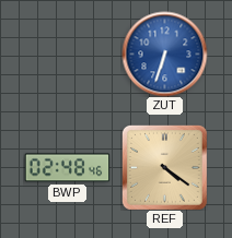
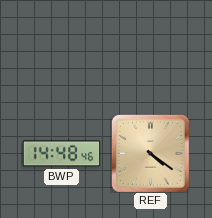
ZUT: 6:33 -> none
BWP: 02:48 -> 14:48
